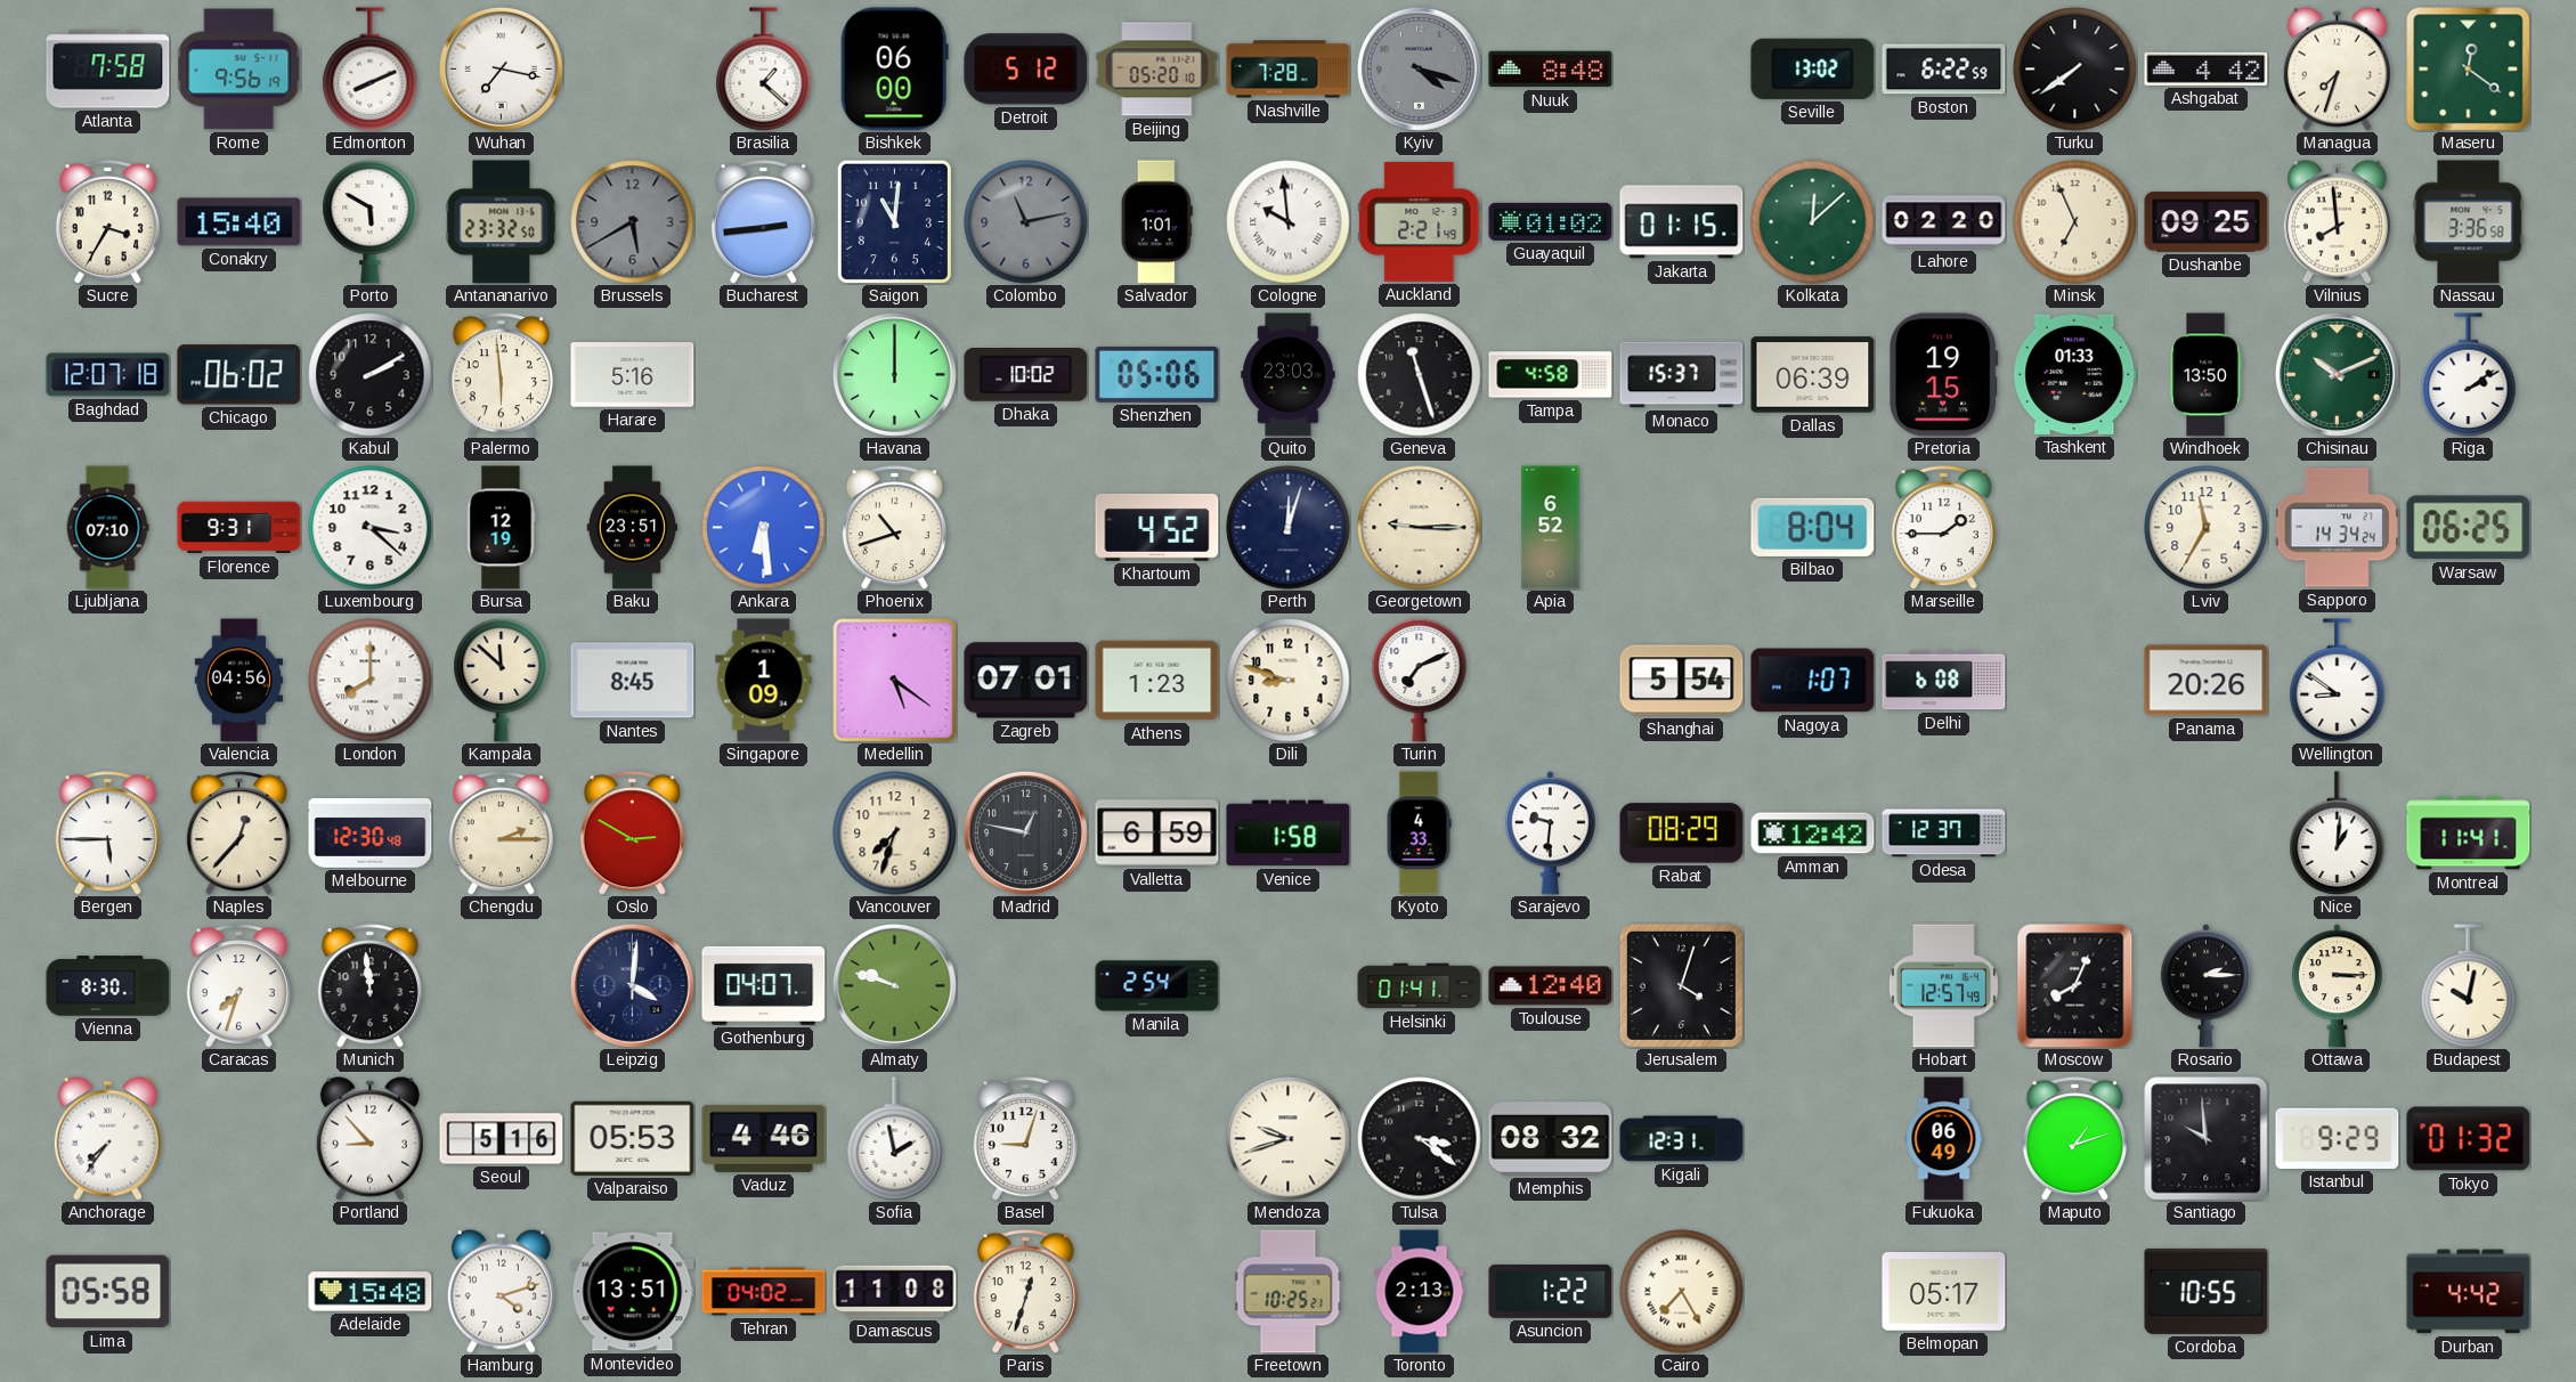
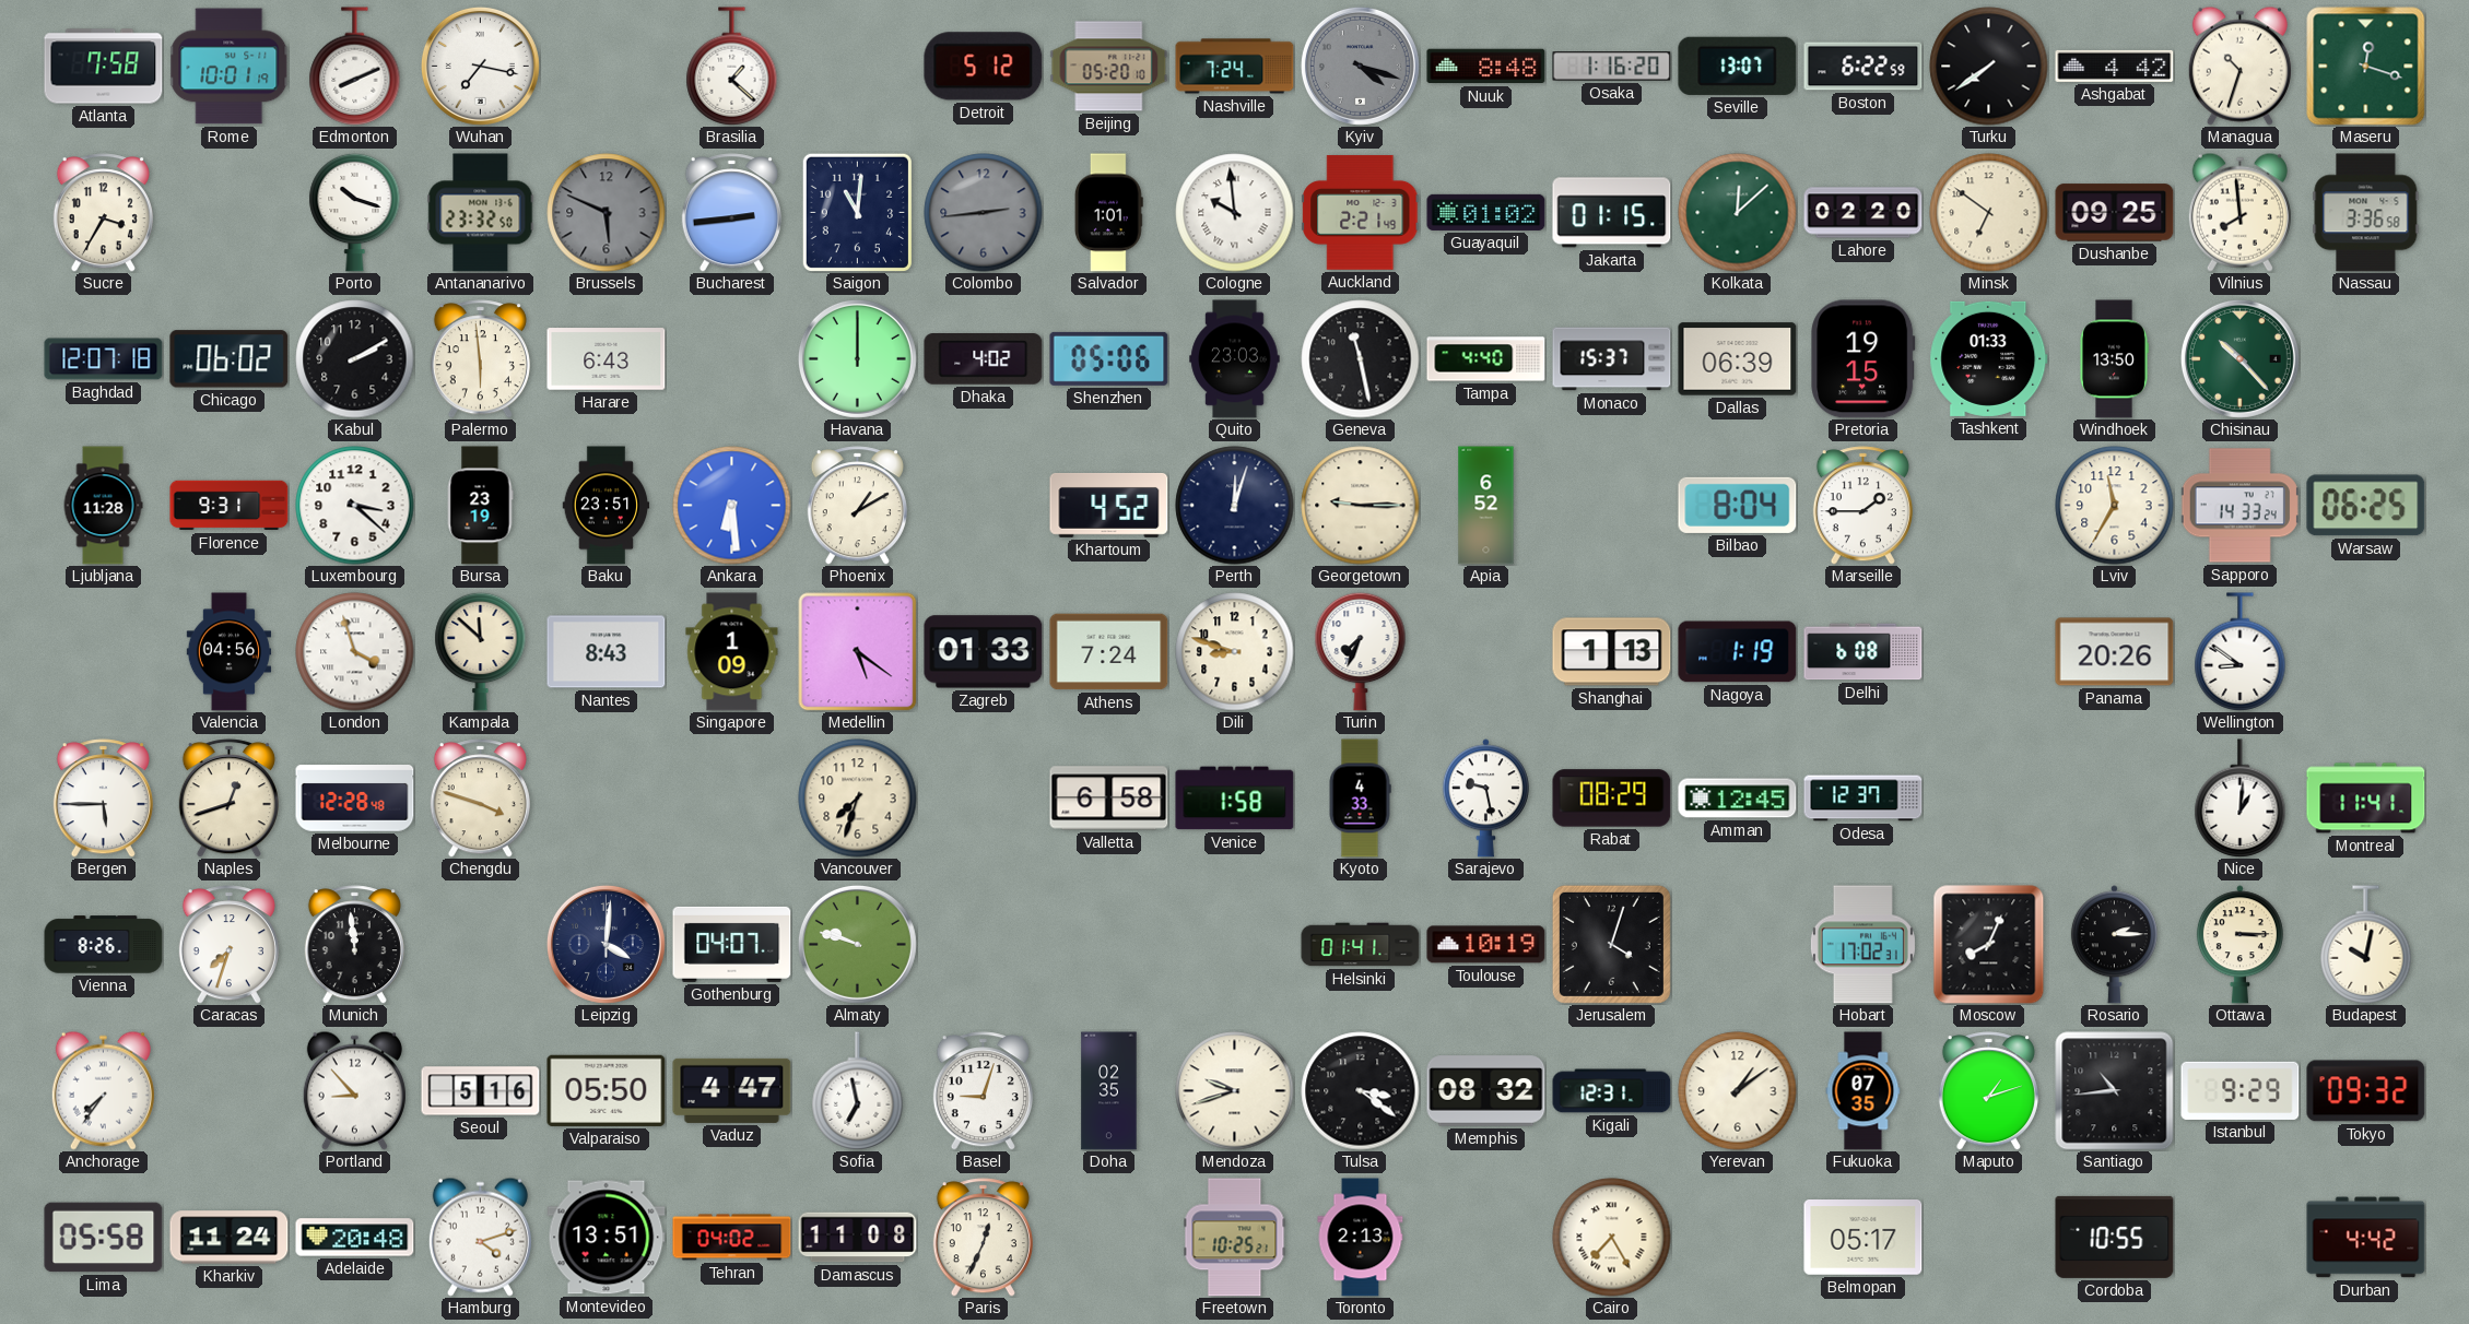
Rome: 9:56 -> 10:01
Bishkek: 06:00 -> none
Nashville: 7:28 -> 7:24
Osaka: none -> 1:16
Seville: 13:02 -> 13:07
Managua: 7:33 -> 10:33
Maseru: 12:21 -> 12:18
Conakry: 15:40 -> none
Porto: 5:50 -> 10:18
Brussels: 5:40 -> 5:49
Colombo: 11:13 -> 2:44
Minsk: 6:56 -> 6:51
Harare: 5:16 -> 6:43
Dhaka: 10:02 -> 4:02
Geneva: 11:27 -> 11:28
Tampa: 4:58 -> 4:40
Chisinau: 10:11 -> 10:23
Riga: 2:09 -> none
Ljubljana: 07:10 -> 11:28
Bursa: 12:19 -> 23:19
Phoenix: 10:42 -> 1:10
Sapporo: 14:34 -> 14:33
London: 8:00 -> 3:57
Nantes: 8:45 -> 8:43
Zagreb: 07:01 -> 01:33
Athens: 1:23 -> 7:24
Turin: 7:11 -> 7:34
Shanghai: 5:54 -> 1:13
Nagoya: 1:07 -> 1:19
Naples: 12:37 -> 12:42
Melbourne: 12:30 -> 12:28
Chengdu: 2:15 -> 3:48
Oslo: 2:50 -> none
Madrid: 12:47 -> none
Valletta: 6:59 -> 6:58
Sarajevo: 9:31 -> 9:28
Amman: 12:42 -> 12:45
Vienna: 8:30 -> 8:26
Manila: 2:54 -> none
Toulouse: 12:40 -> 10:19
Hobart: 12:57 -> 17:02
Valparaiso: 05:53 -> 05:50
Vaduz: 4:46 -> 4:47
Sofia: 1:58 -> 6:58
Doha: none -> 02:35
Yerevan: none -> 1:09
Fukuoka: 06:49 -> 07:35
Santiago: 9:59 -> 10:44
Tokyo: 01:32 -> 09:32
Kharkiv: none -> 11:24
Adelaide: 15:48 -> 20:48
Paris: 12:33 -> 12:34
Asuncion: 1:22 -> none
